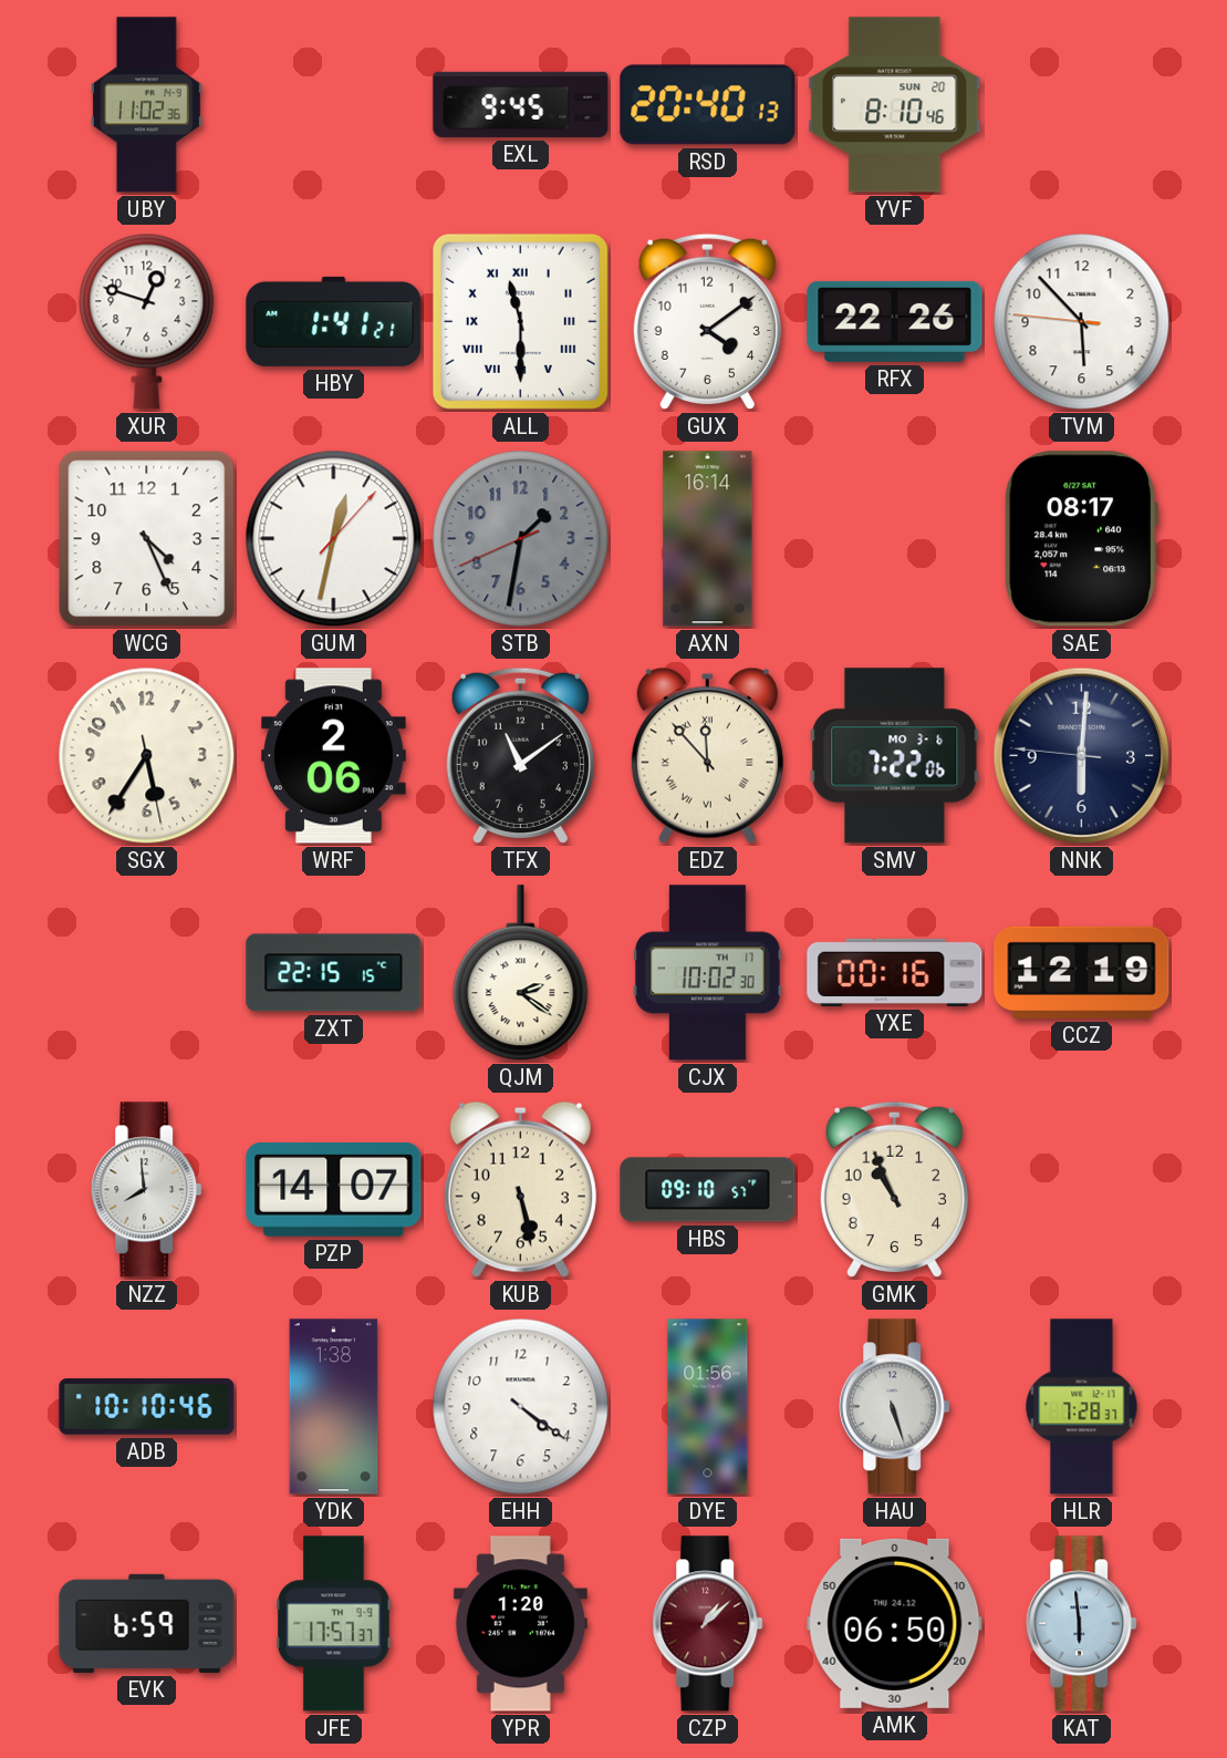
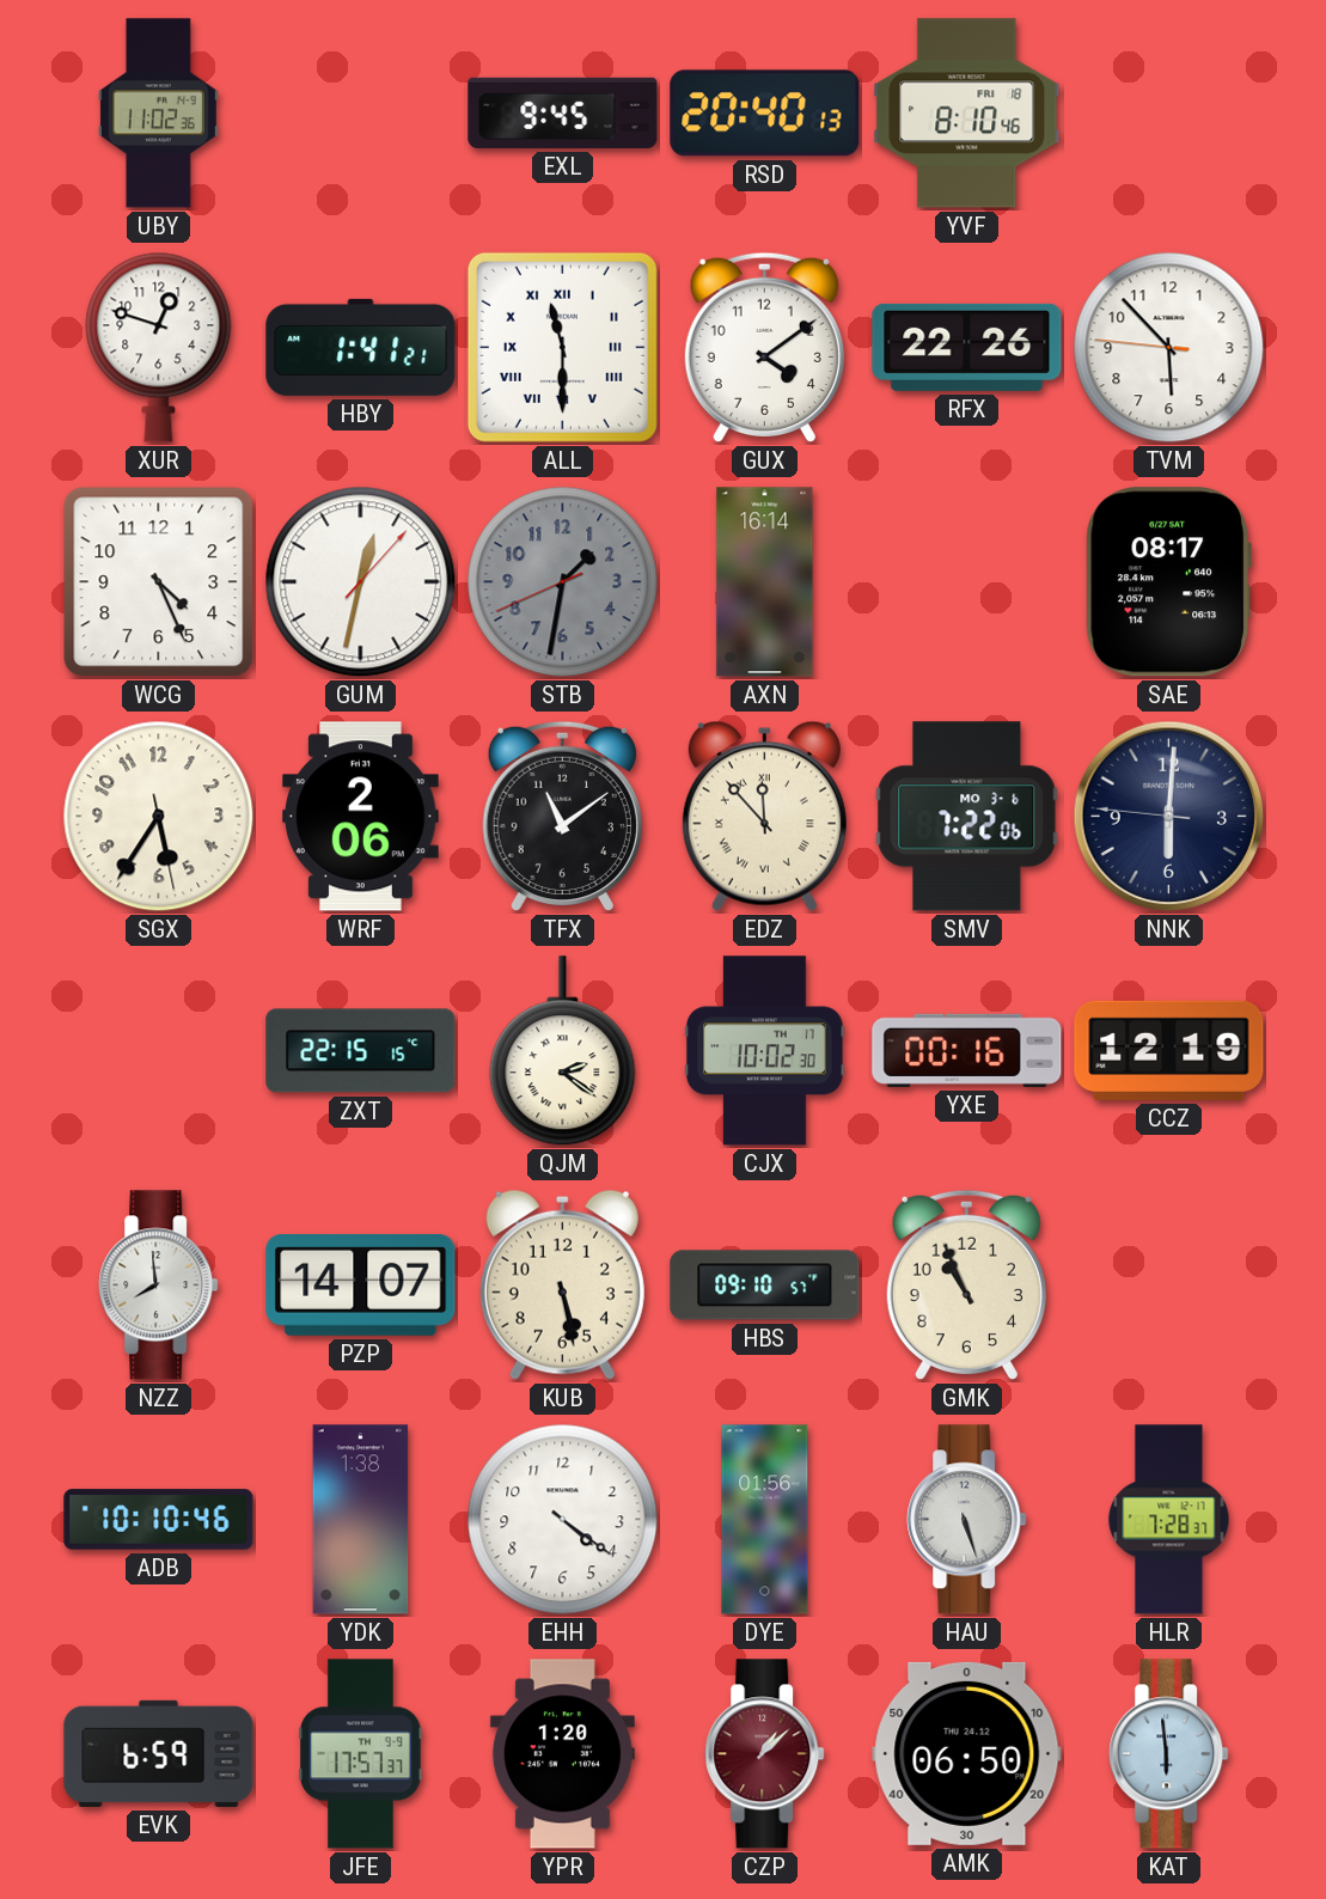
YVF date: SUN 20 -> FRI 18
